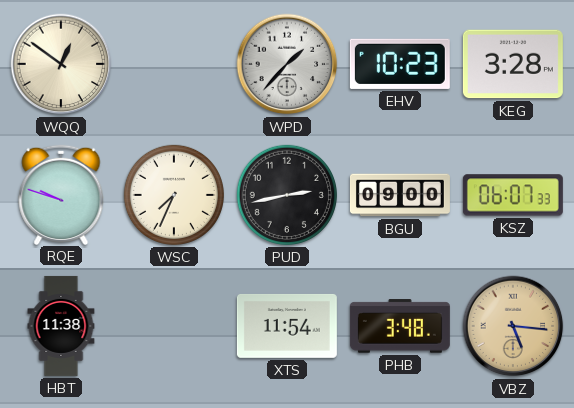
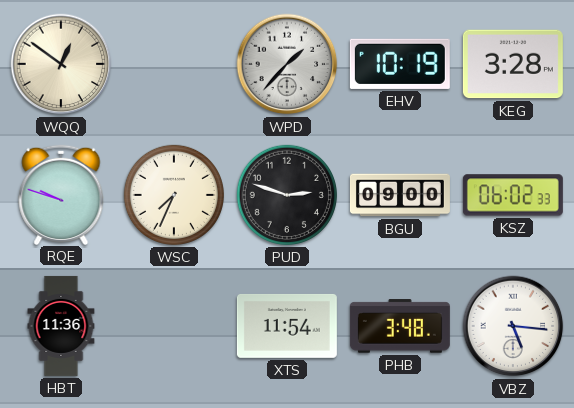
EHV: 10:23 -> 10:19
PUD: 2:43 -> 2:48
KSZ: 06:07 -> 06:02
HBT: 11:38 -> 11:36
VBZ dial: champagne -> white
